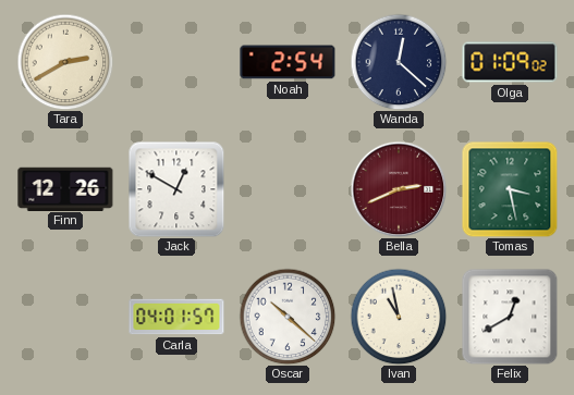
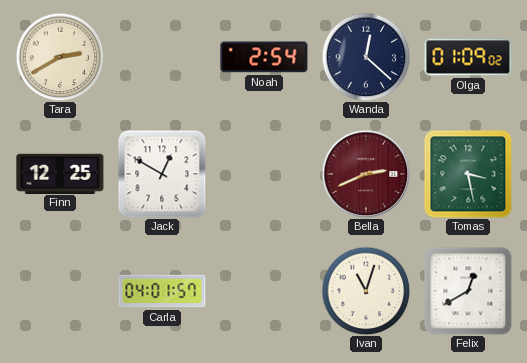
Finn: 12:26 -> 12:25
Oscar: 10:22 -> none
Ivan: 10:58 -> 11:03
